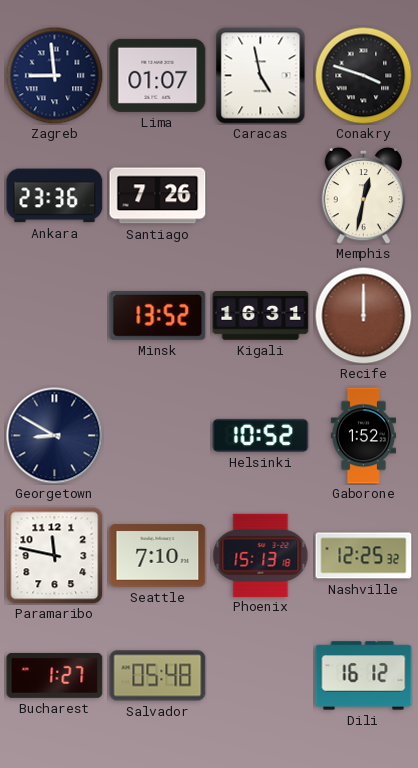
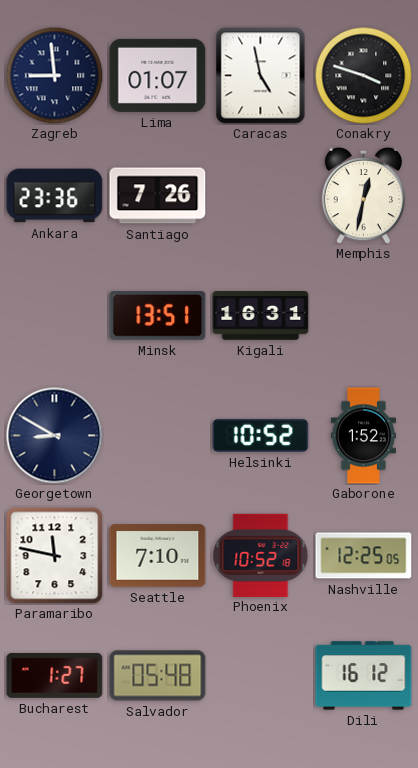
Minsk: 13:52 -> 13:51
Recife: 12:00 -> none
Phoenix: 15:13 -> 10:52
Nashville: 12:25:32 -> 12:25:05
